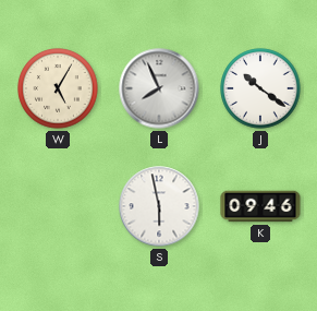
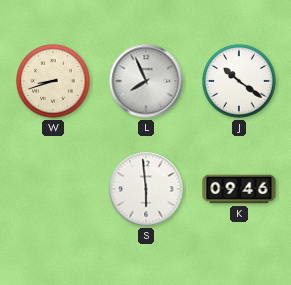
W: 5:05 -> 8:42
S: 5:58 -> 5:59
